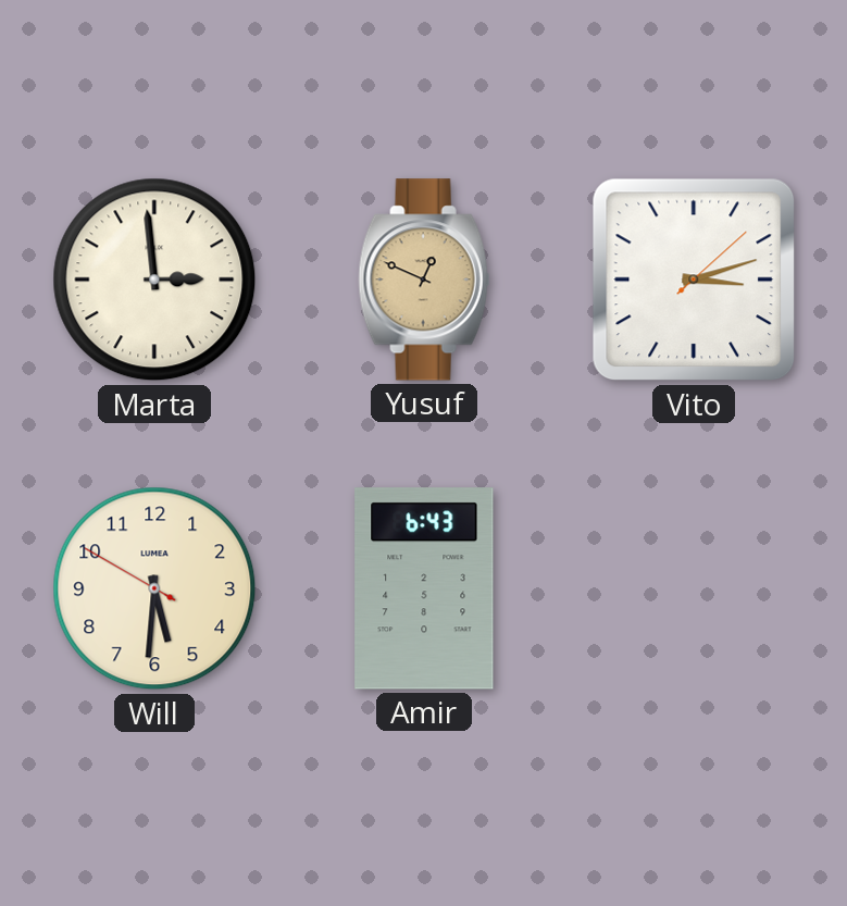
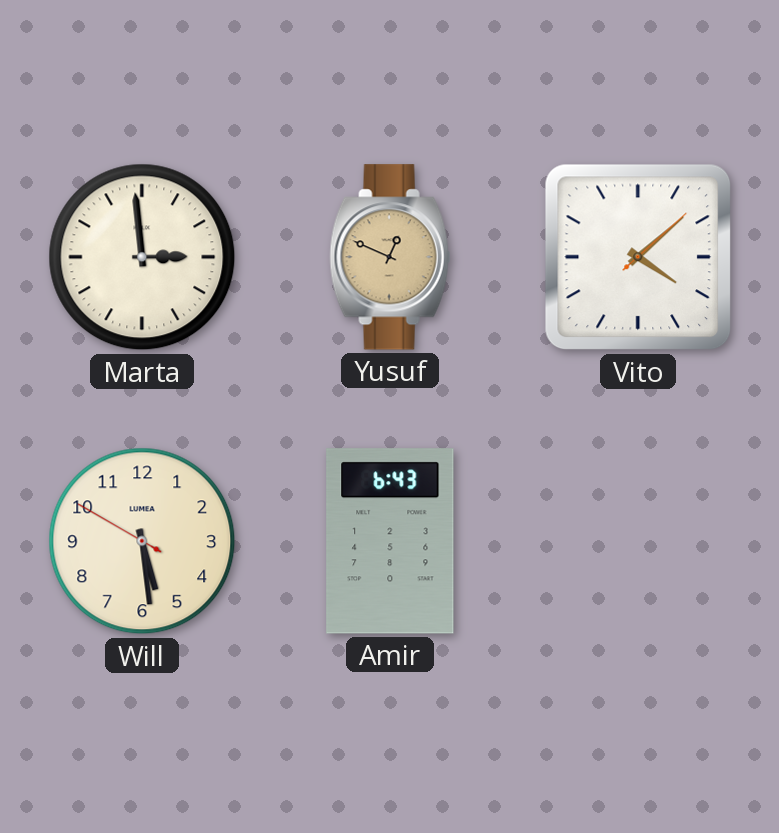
Vito: 3:12 -> 4:08
Will: 5:30 -> 5:28
